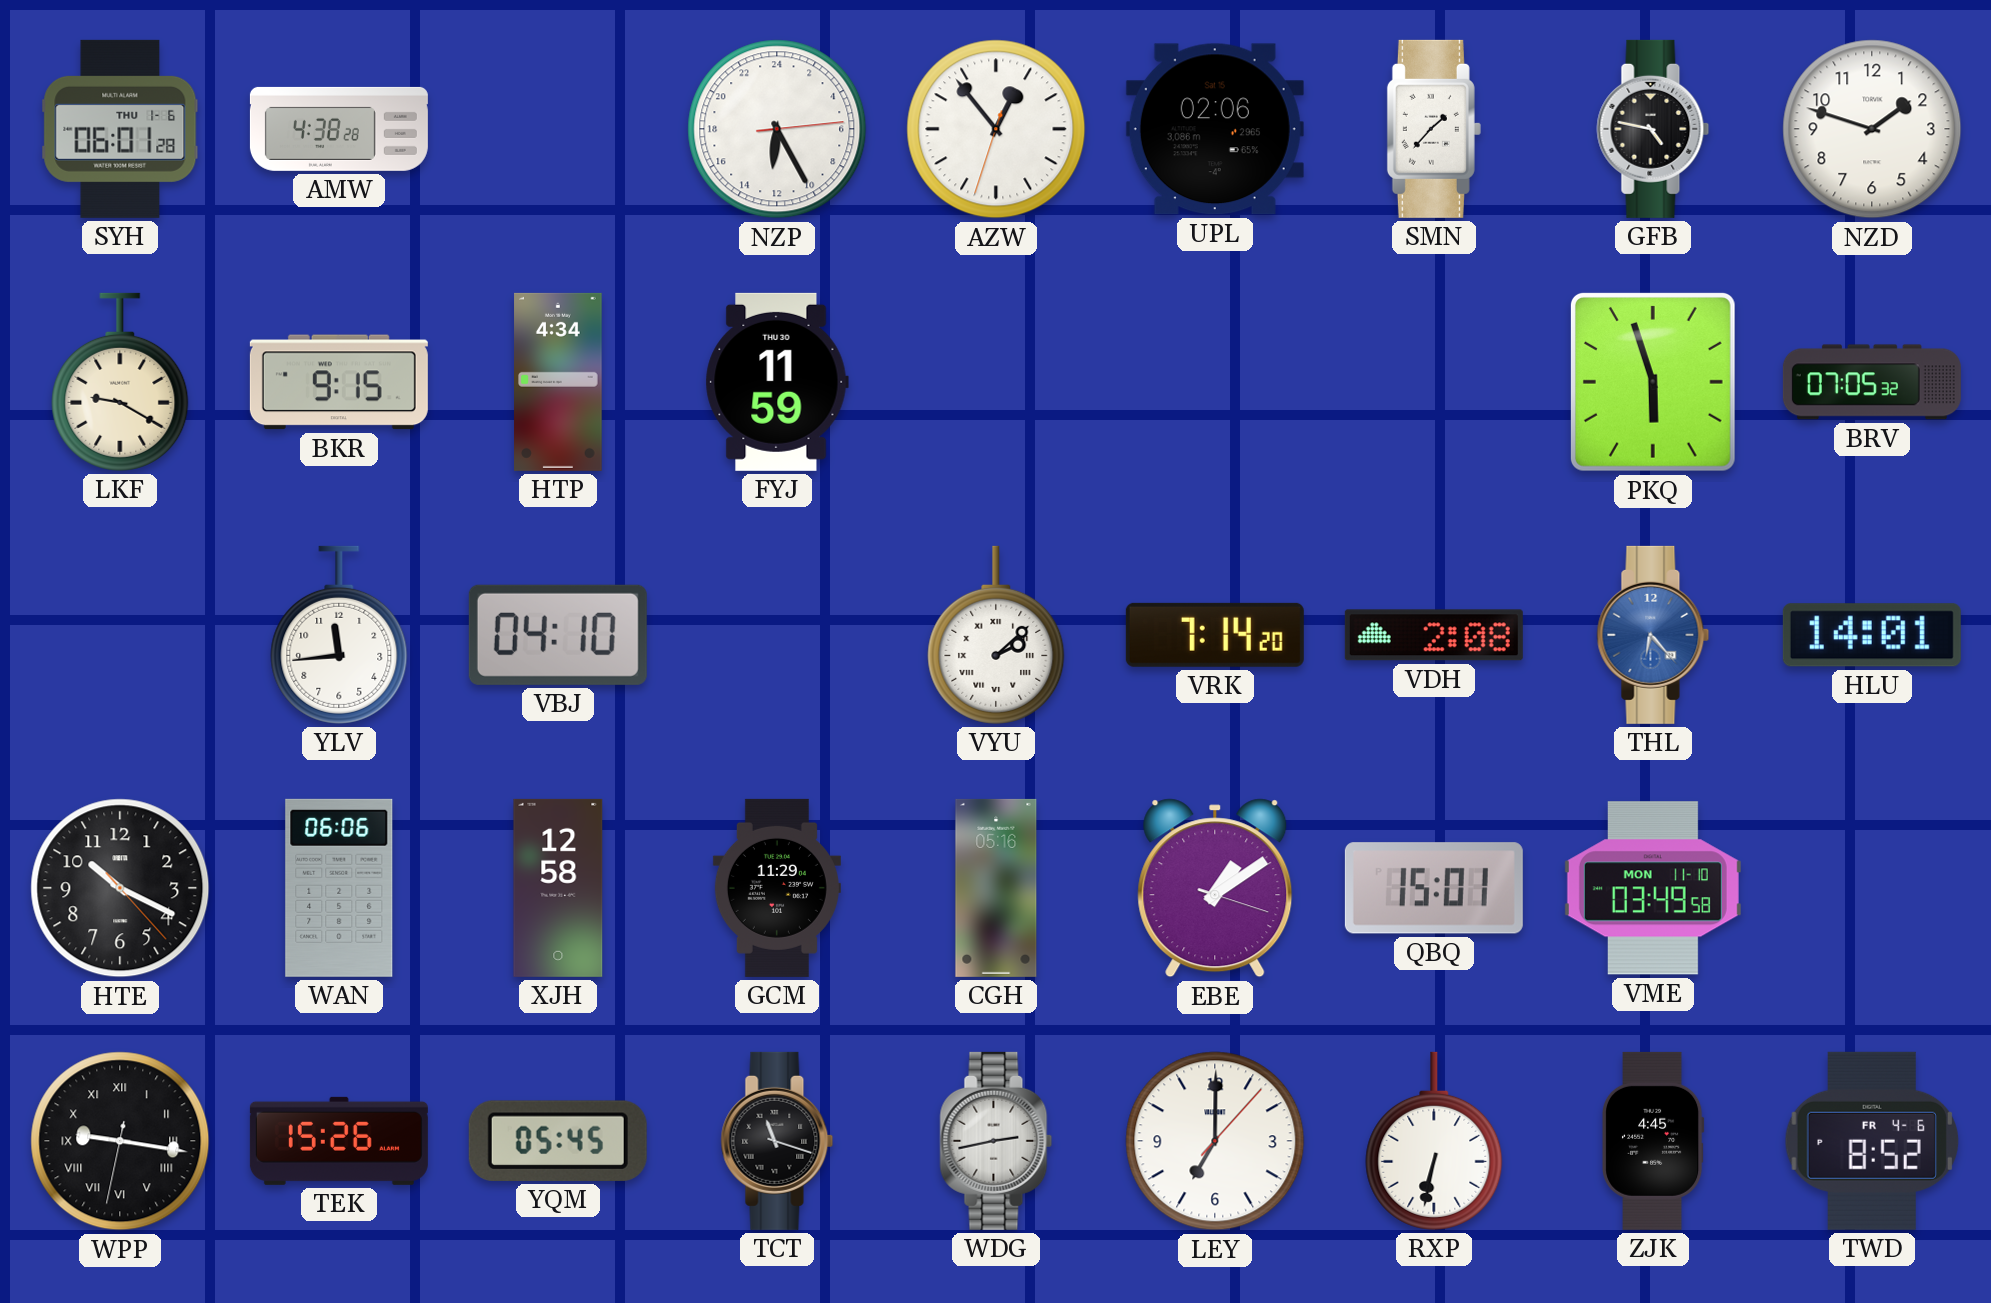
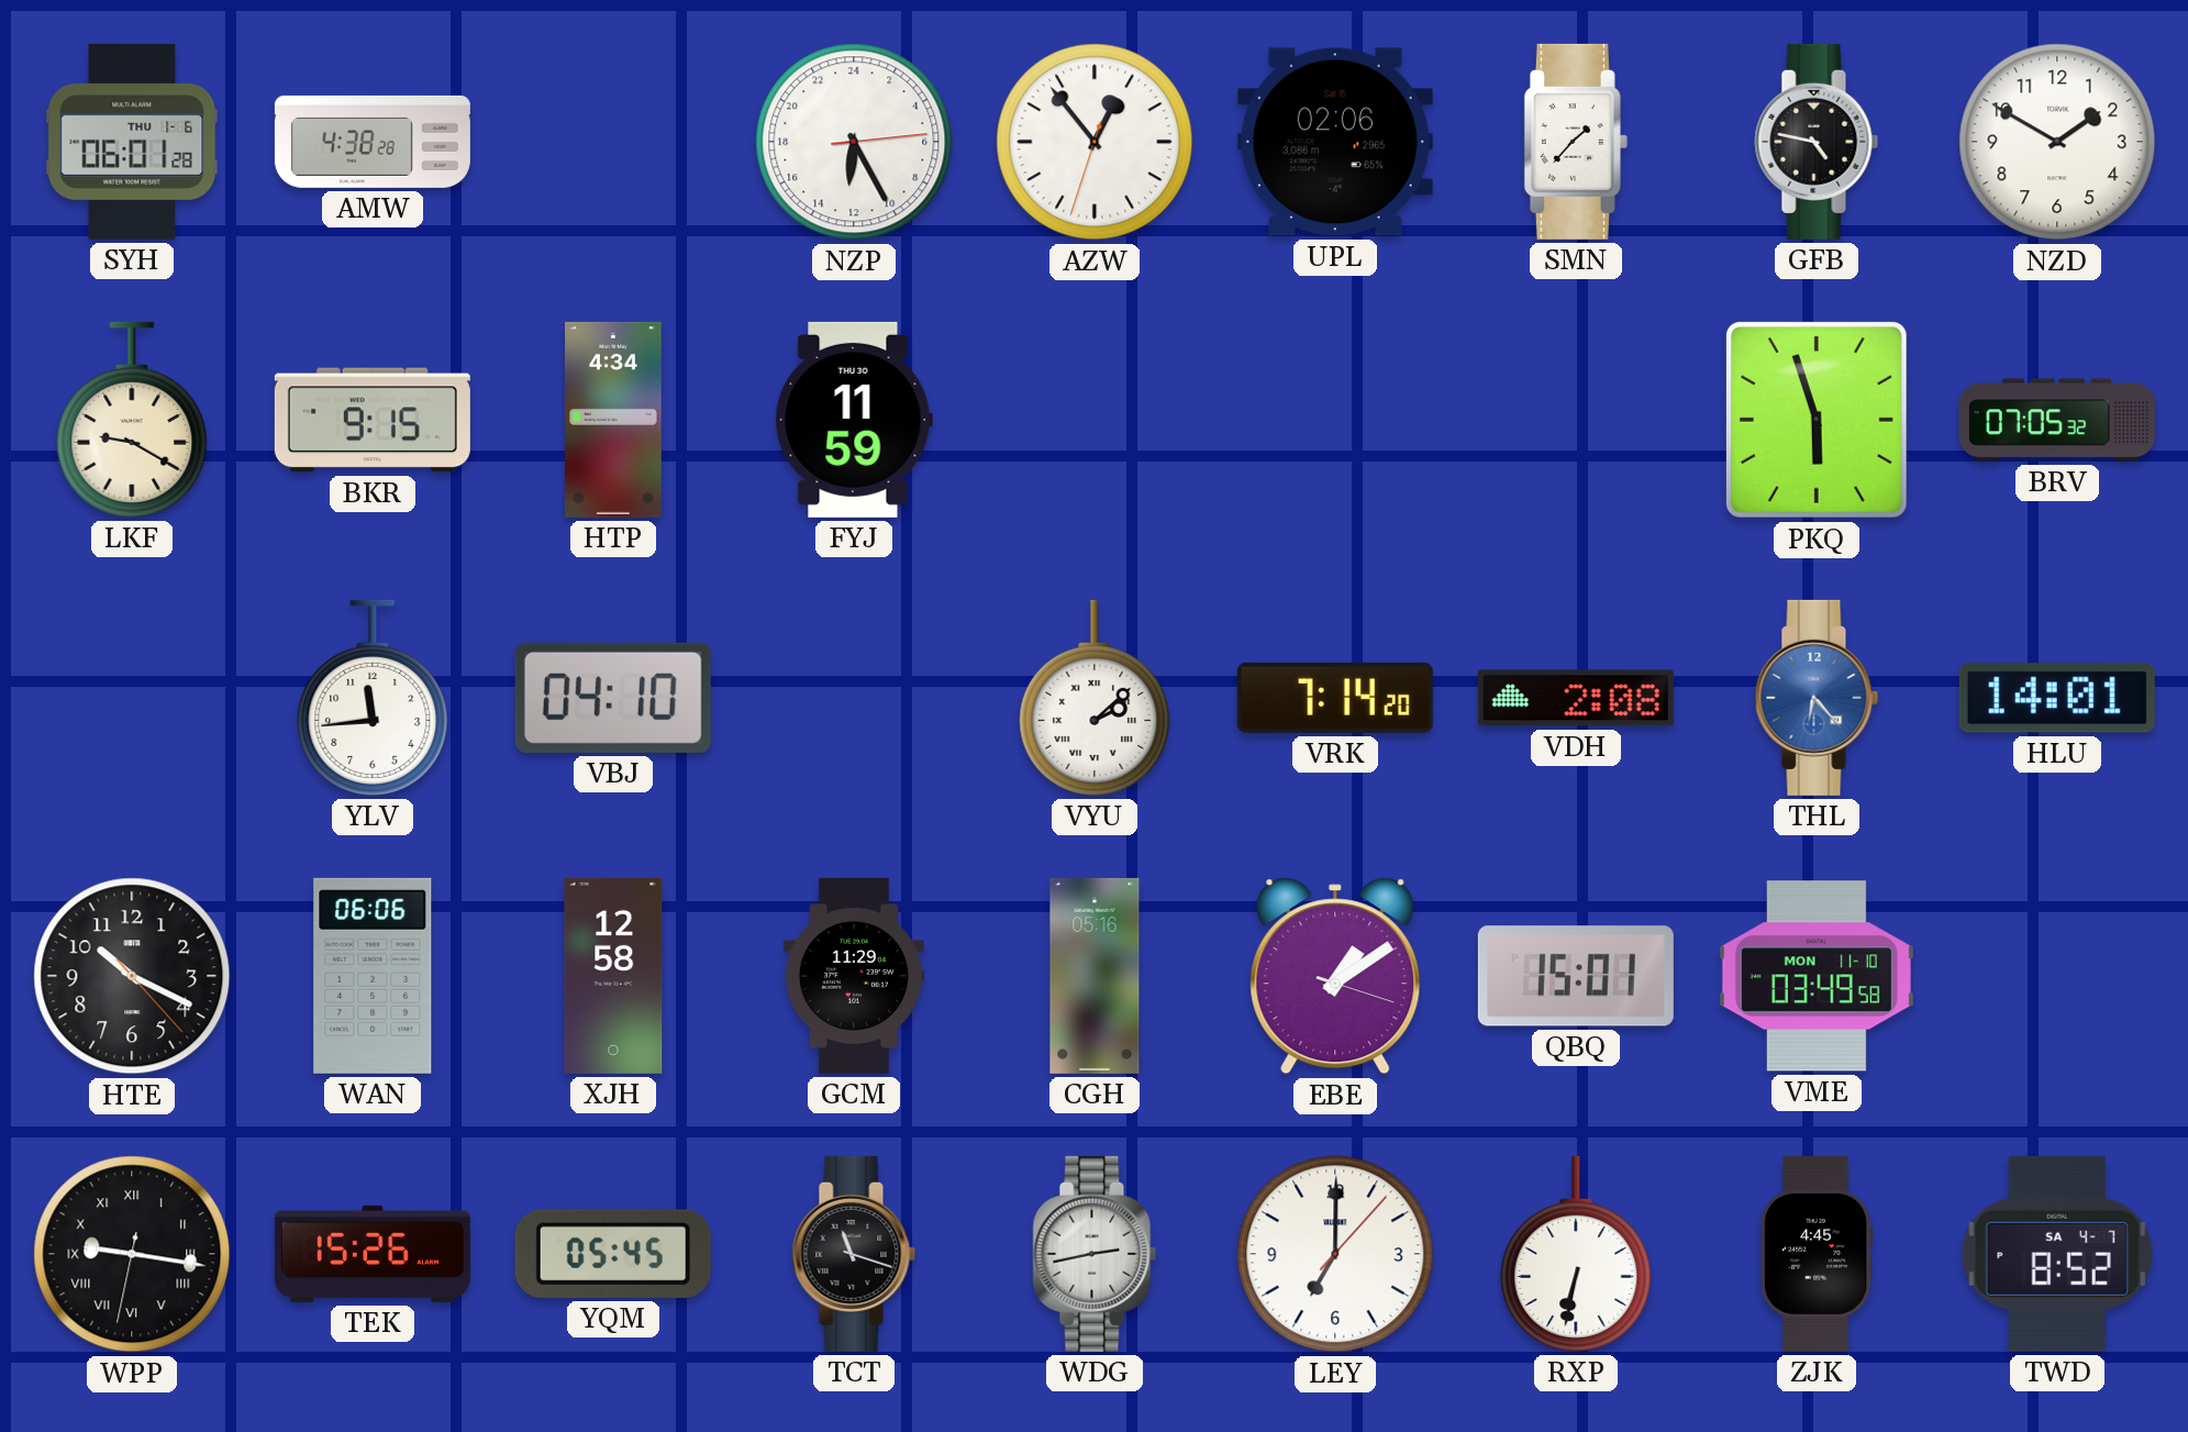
NZD: 1:48 -> 1:50
TWD date: FR 4-6 -> SA 4-7
